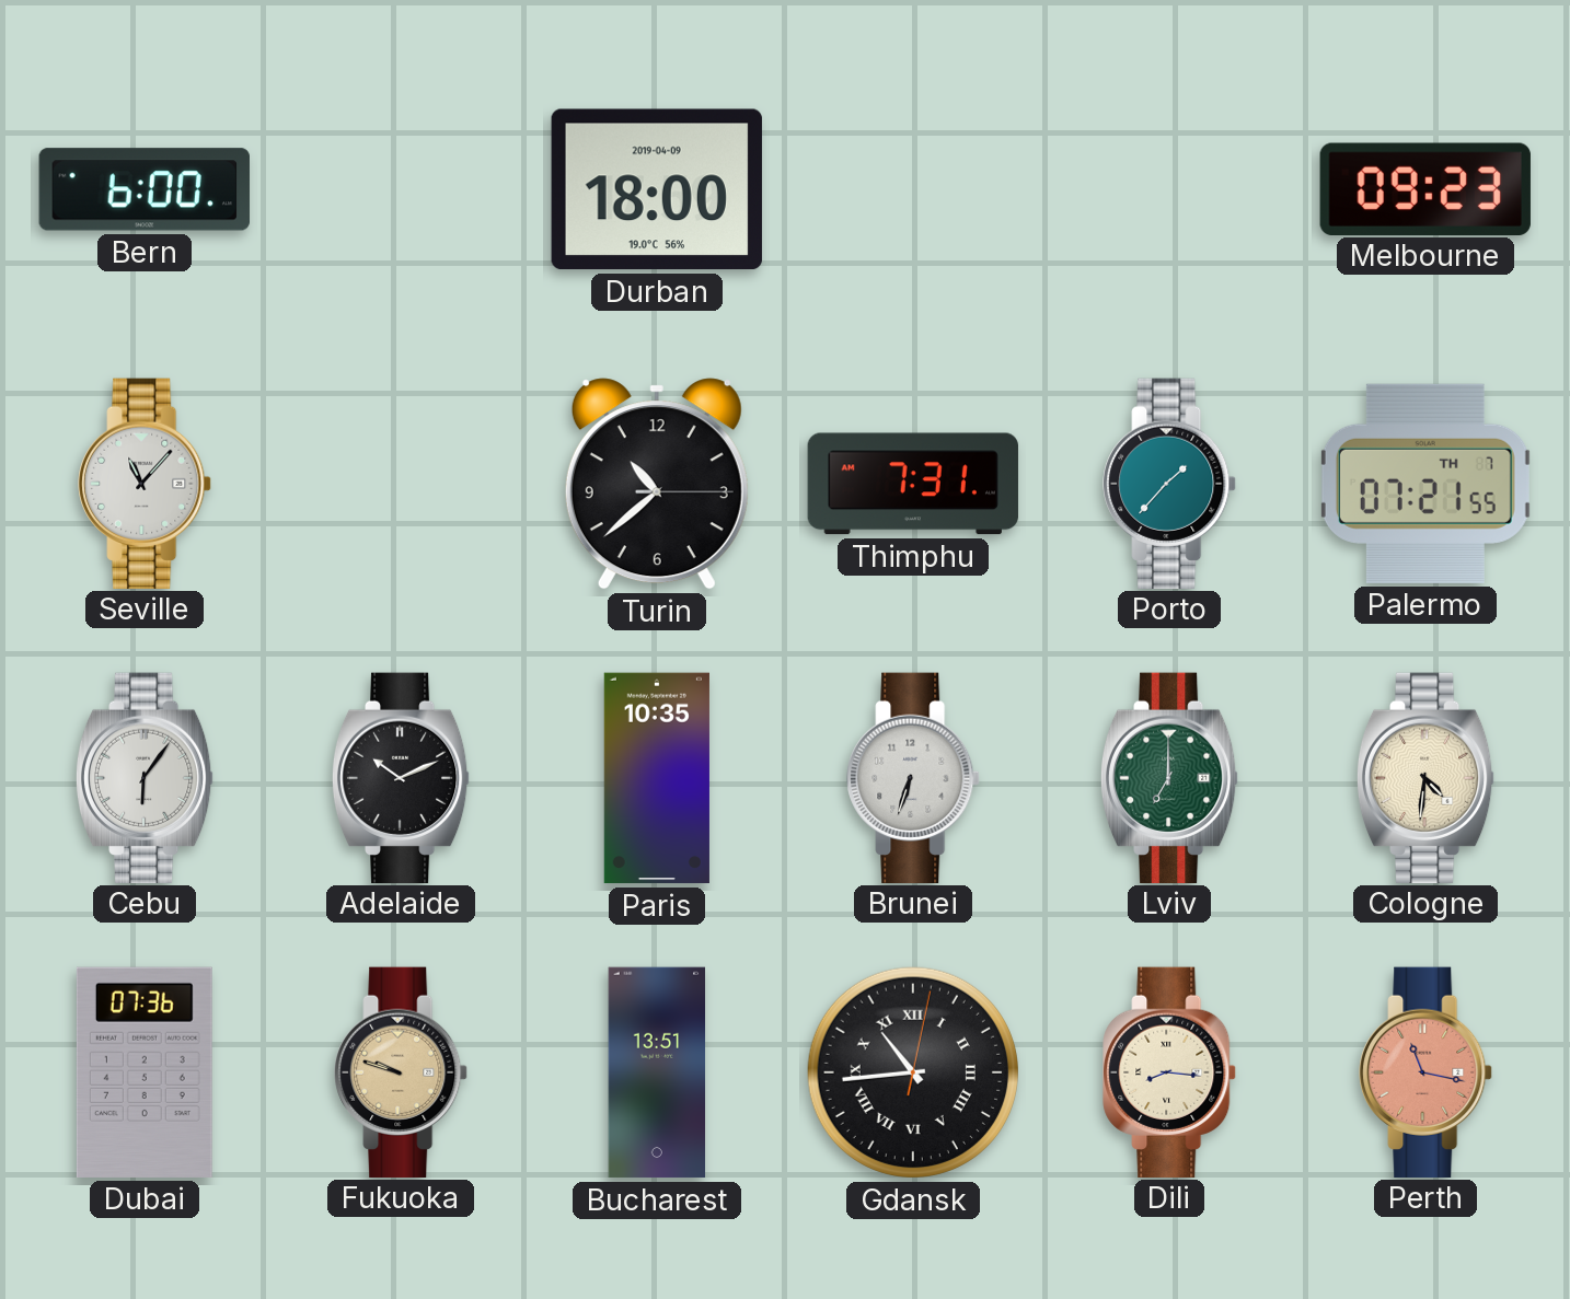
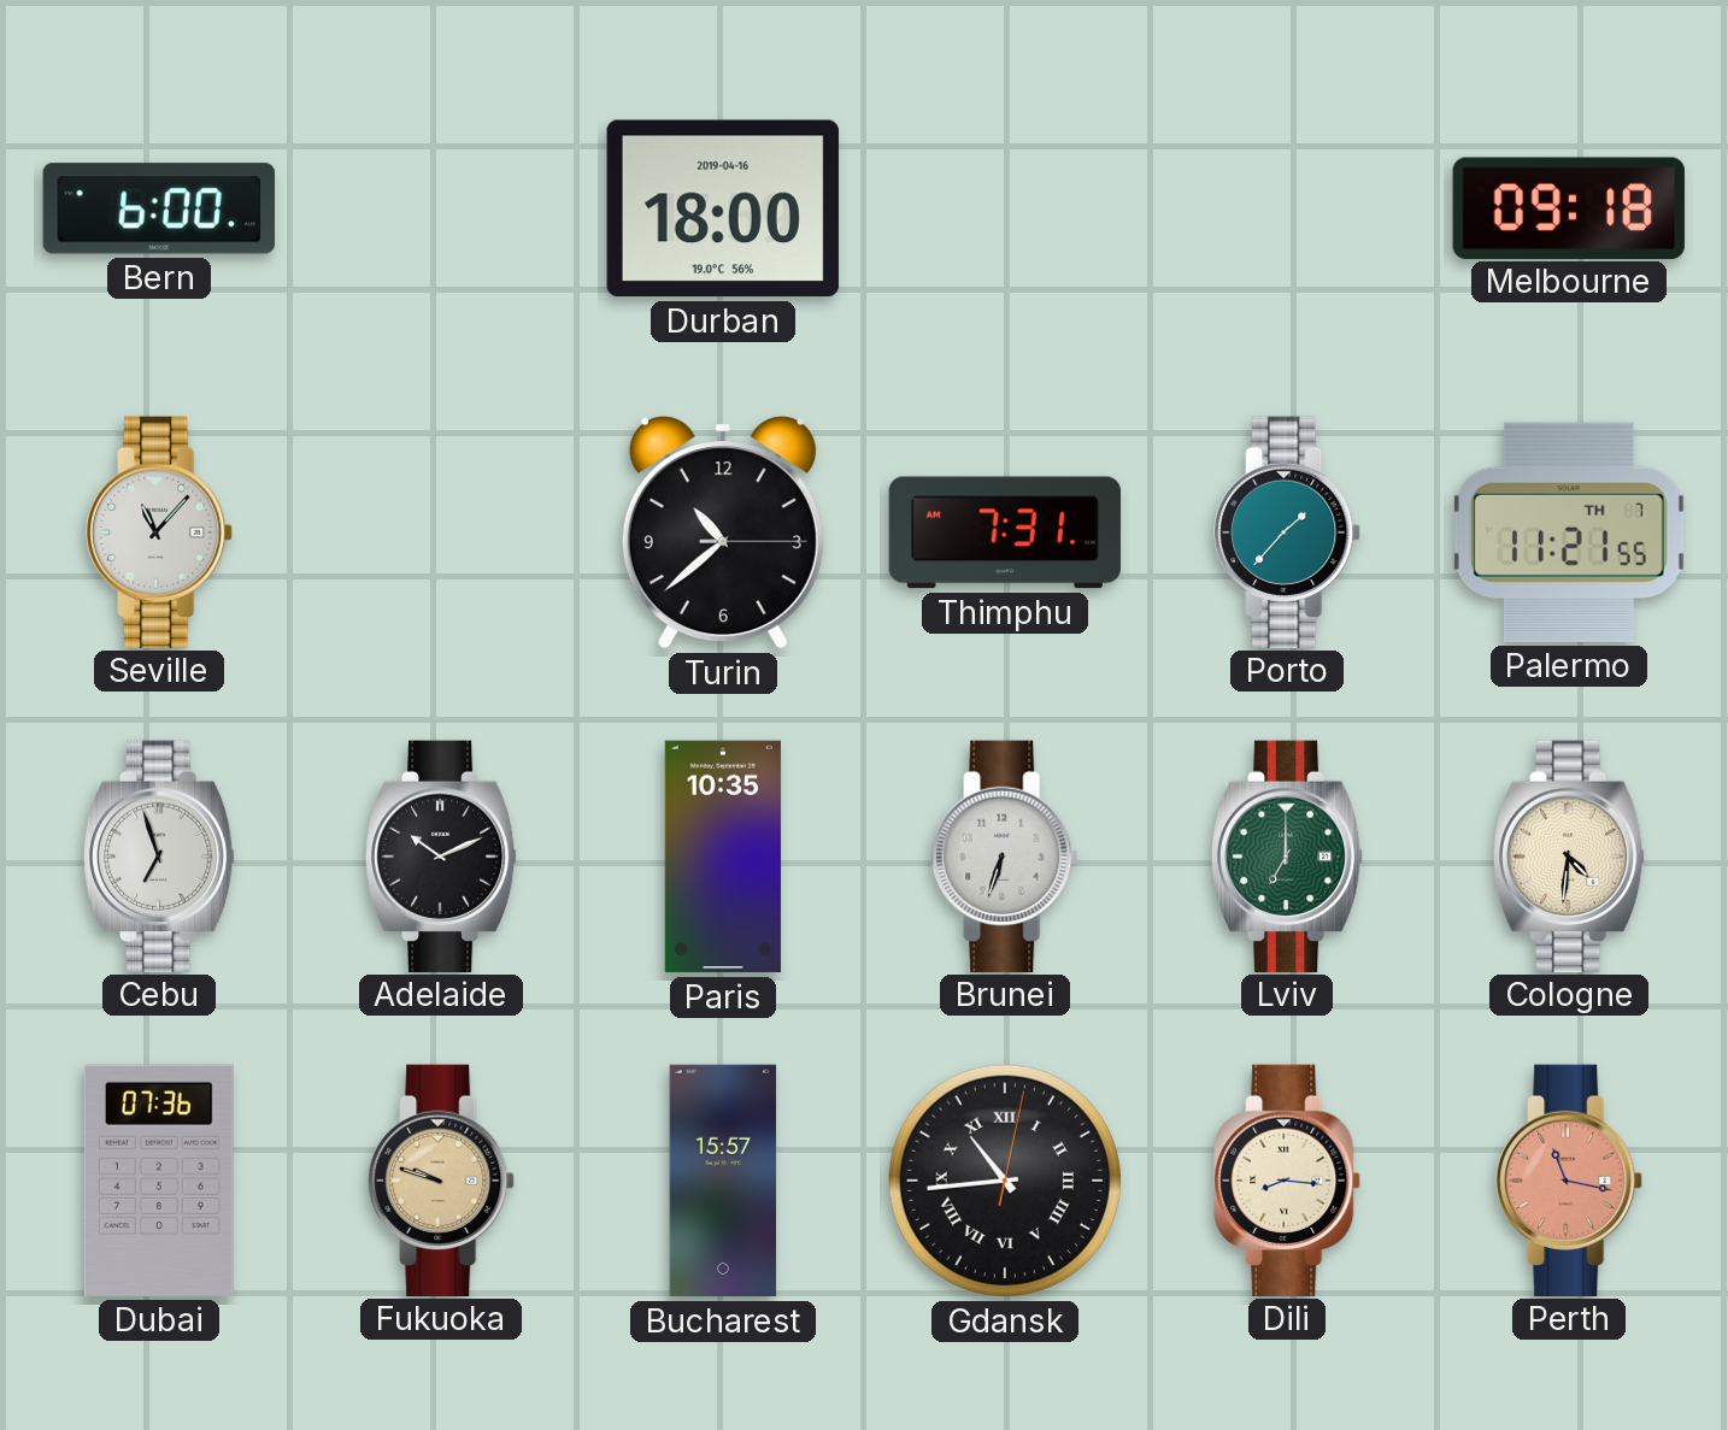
Durban date: 2019-04-09 -> 2019-04-16
Melbourne: 09:23 -> 09:18
Palermo: 07:21 -> 11:21
Cebu: 6:06 -> 6:57
Bucharest: 13:51 -> 15:57
